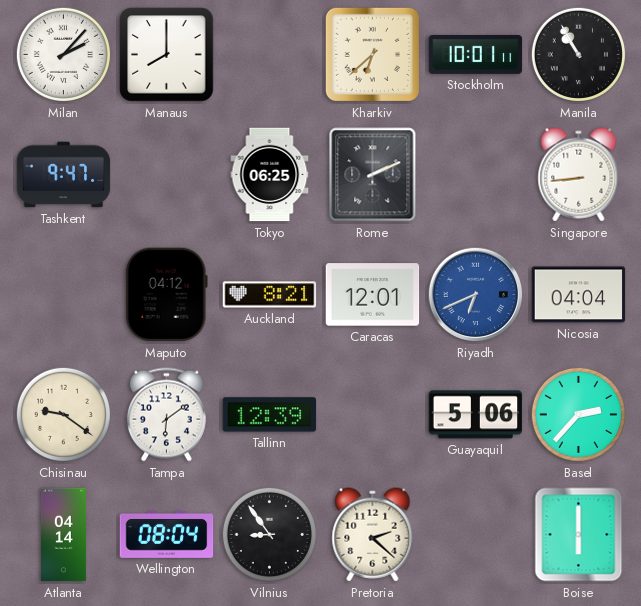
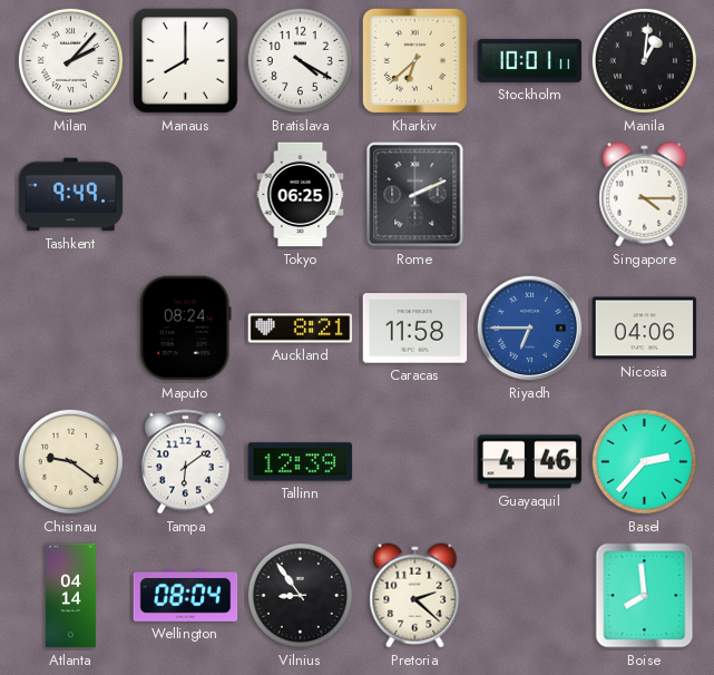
Bratislava: none -> 4:20
Manila: 10:55 -> 1:01
Tashkent: 9:47 -> 9:49
Singapore: 8:44 -> 4:15
Maputo: 04:12 -> 08:24
Caracas: 12:01 -> 11:58
Riyadh: 6:41 -> 6:45
Nicosia: 04:04 -> 04:06
Guayaquil: 5:06 -> 4:46
Boise: 6:00 -> 7:59
